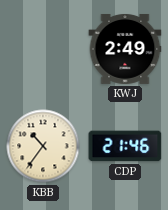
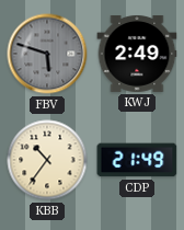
FBV: none -> 5:48
CDP: 21:46 -> 21:49
